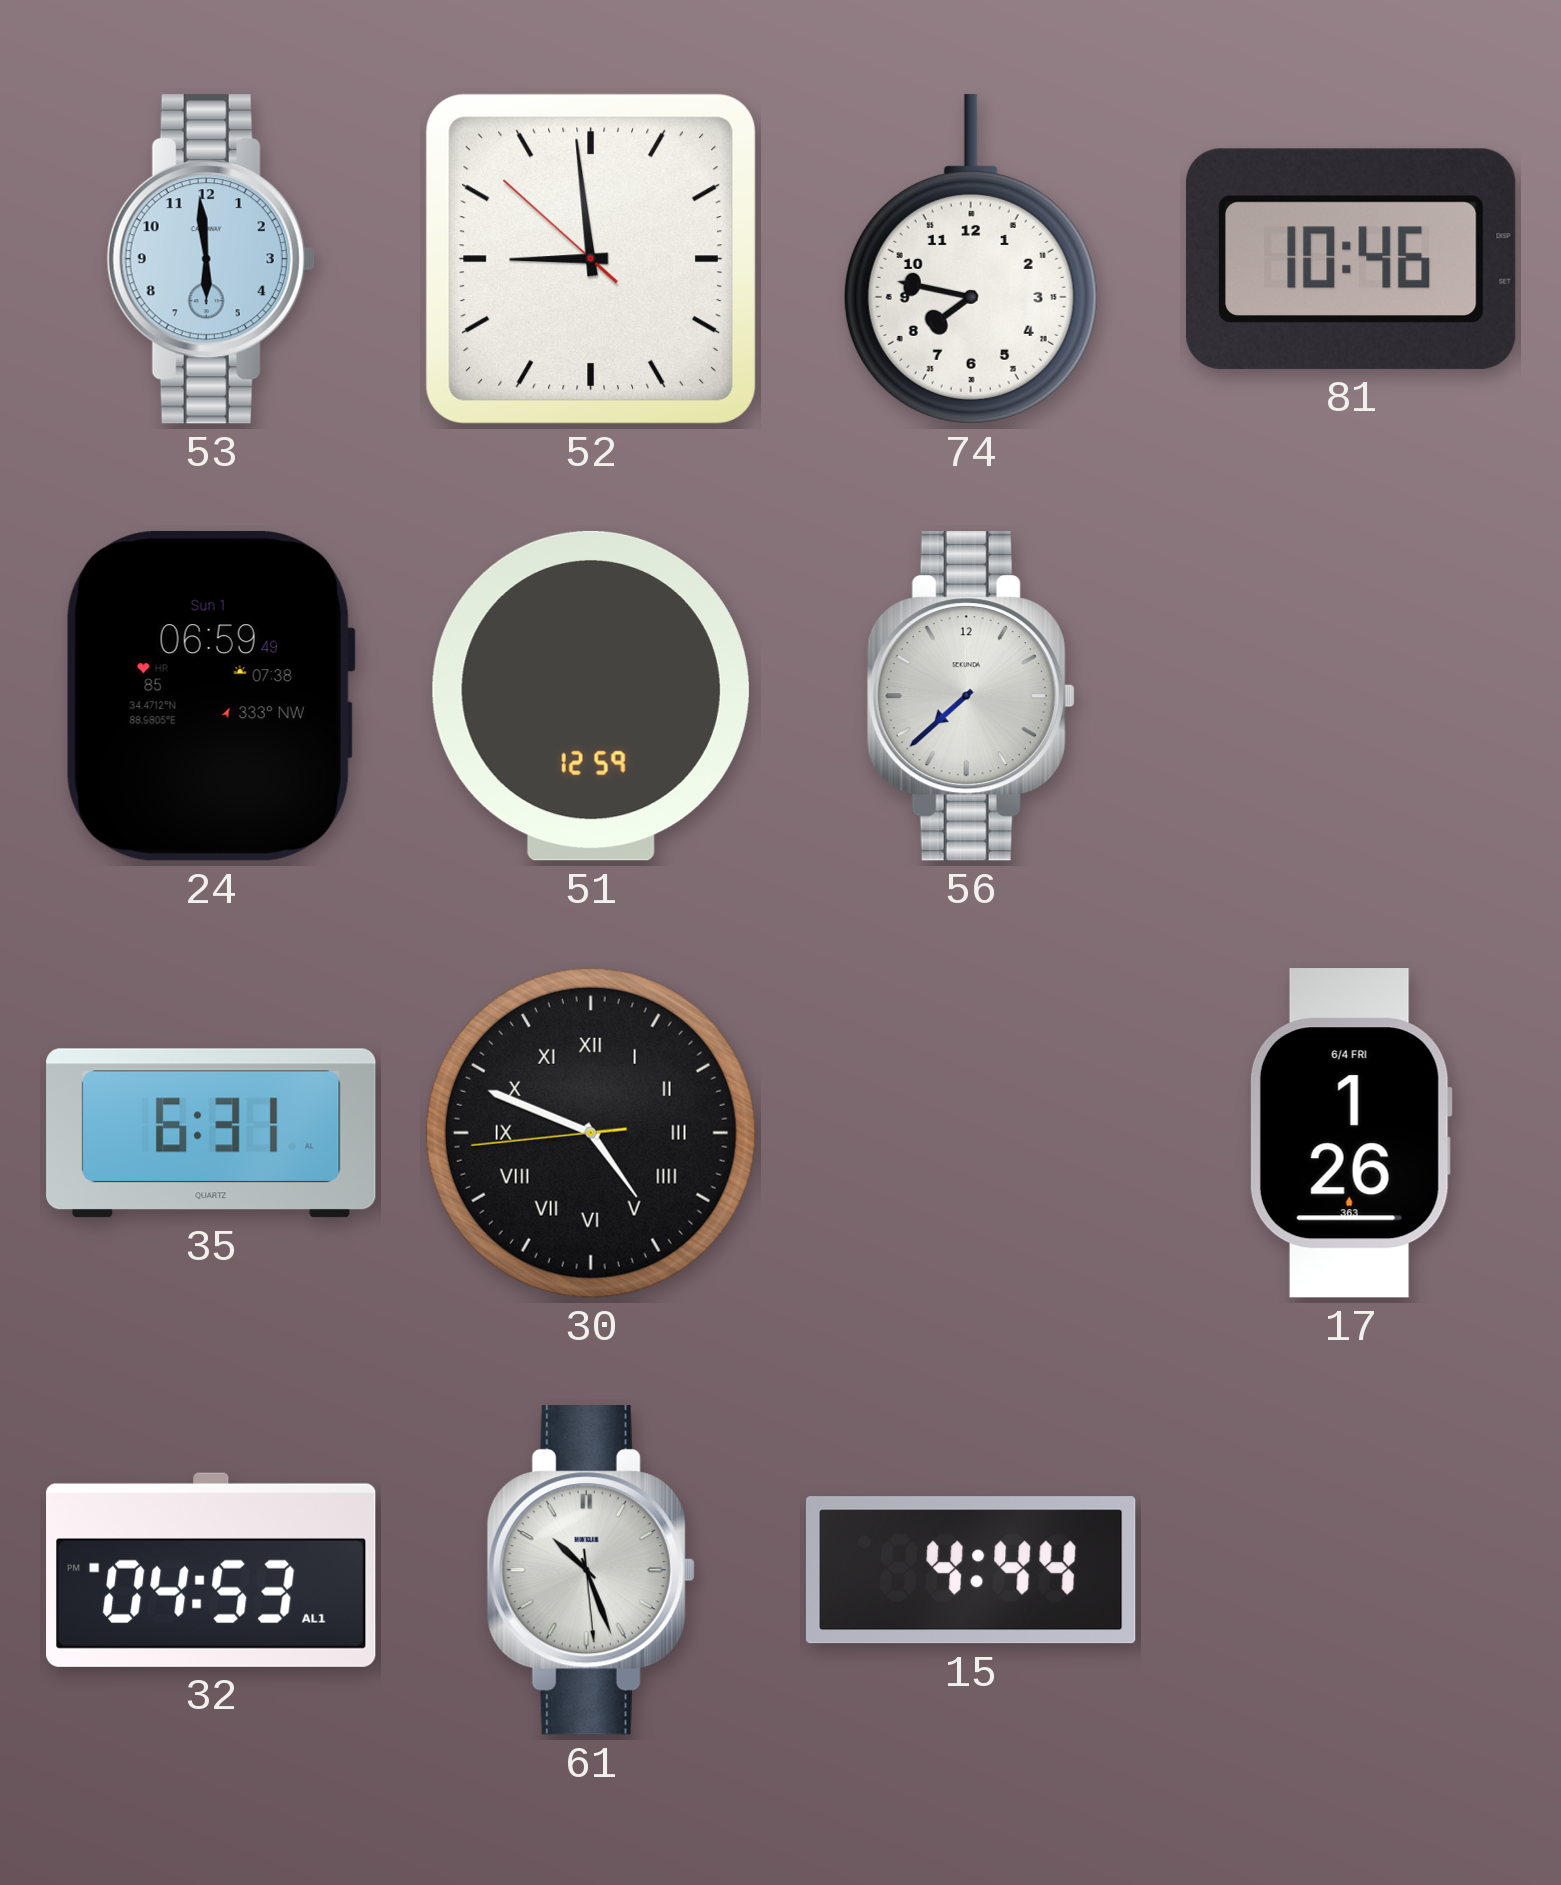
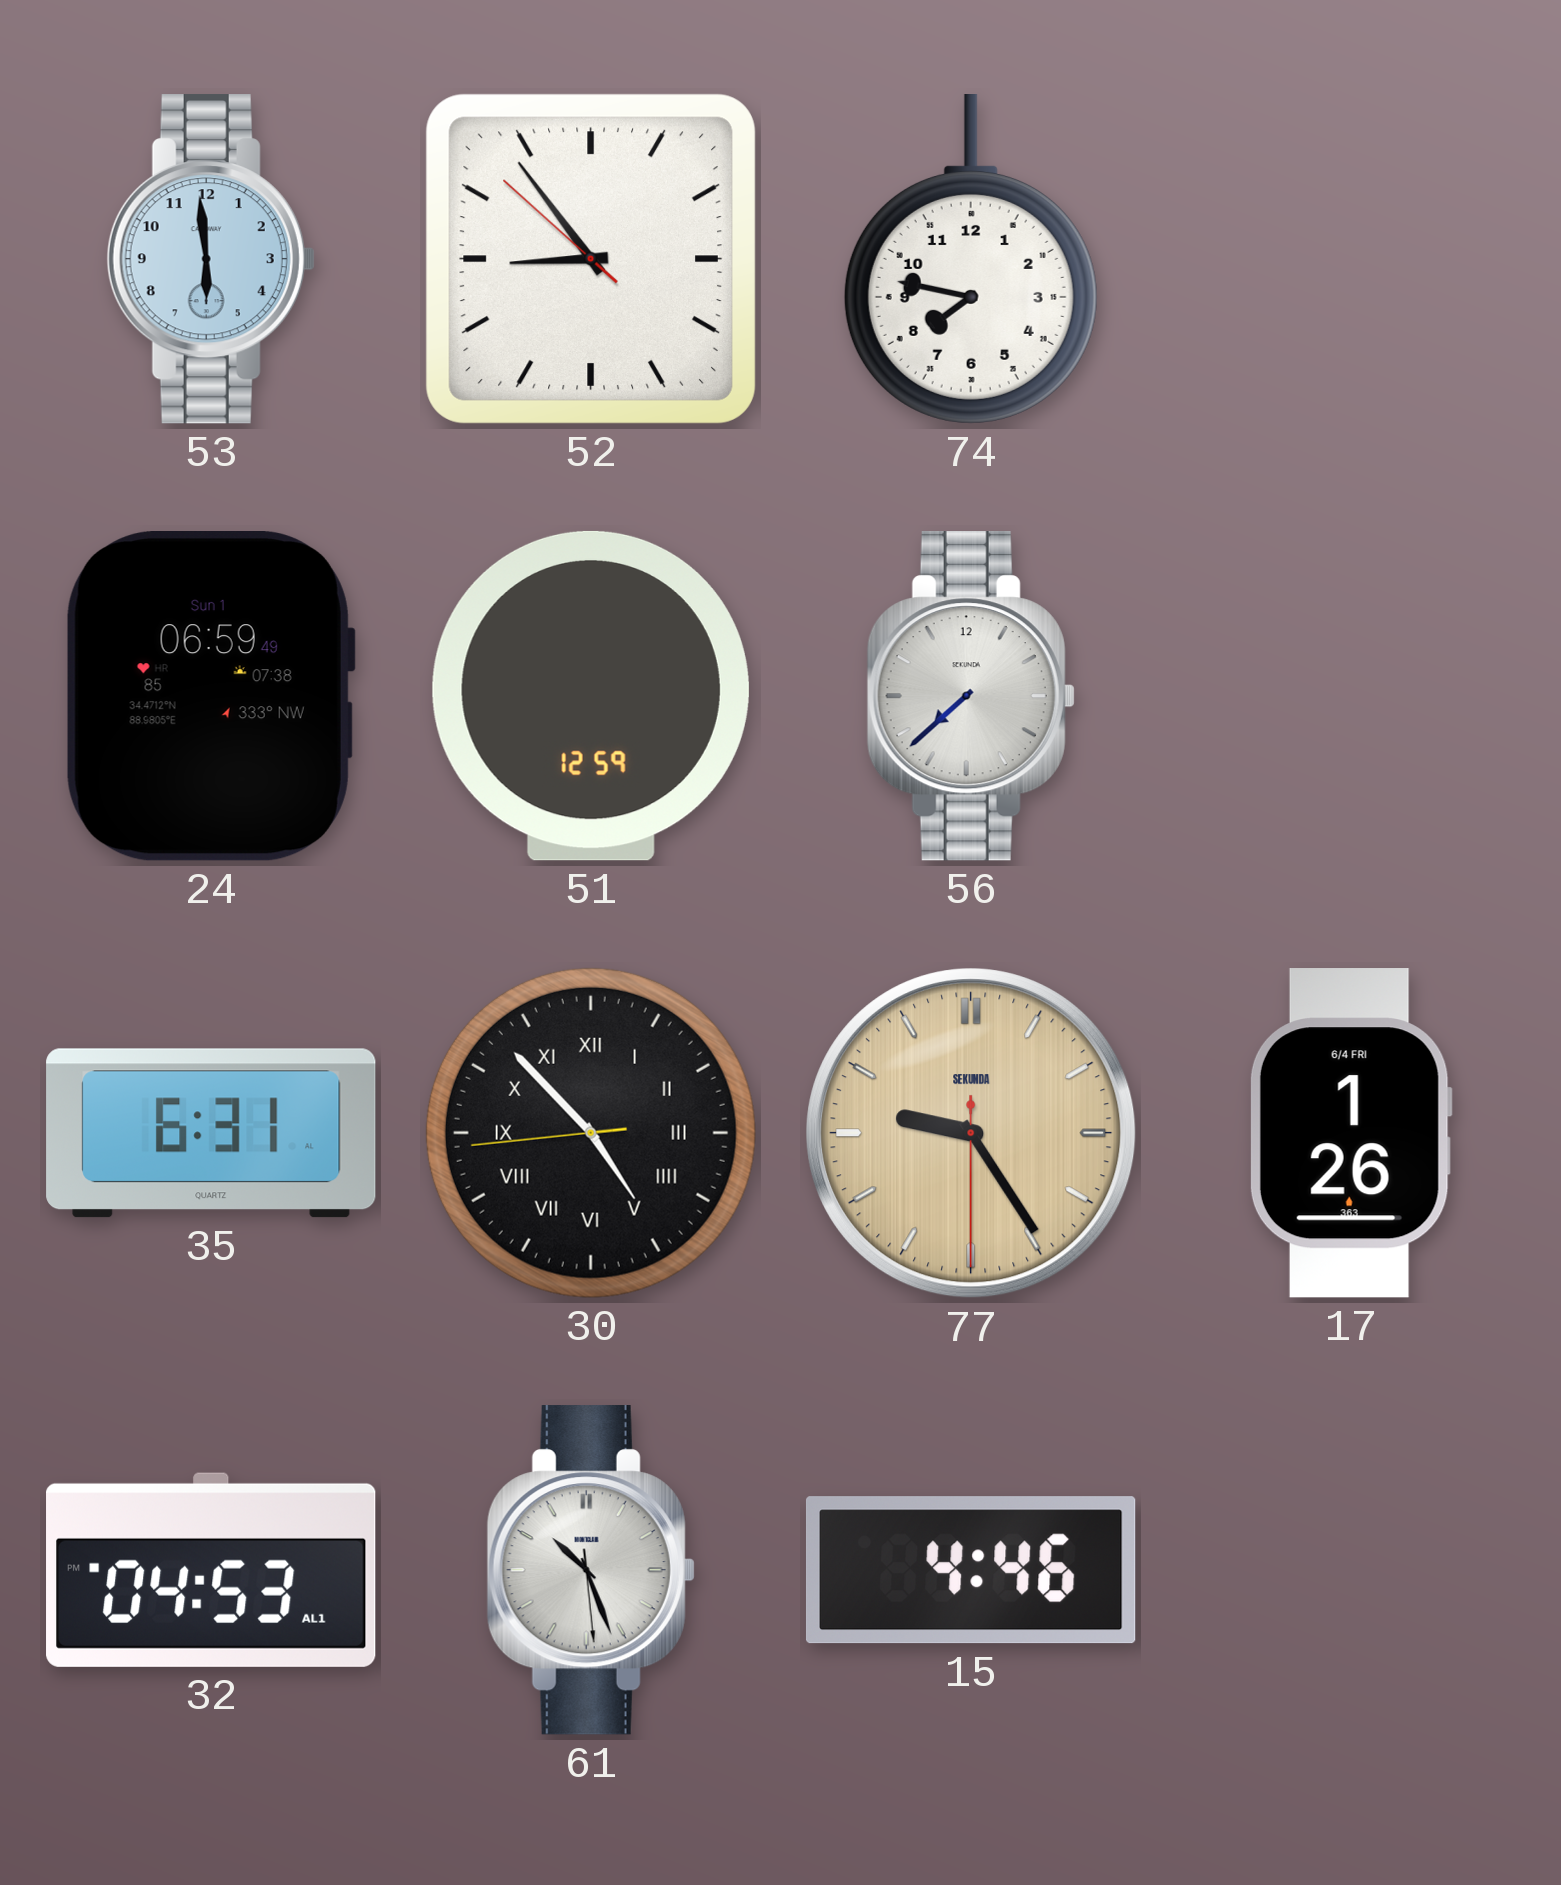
52: 8:58 -> 8:53
81: 10:46 -> none
30: 4:48 -> 4:52
77: none -> 9:24
15: 4:44 -> 4:46
